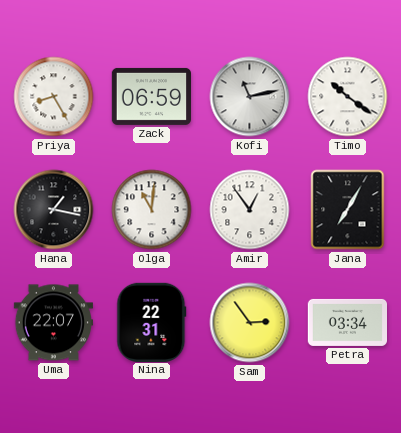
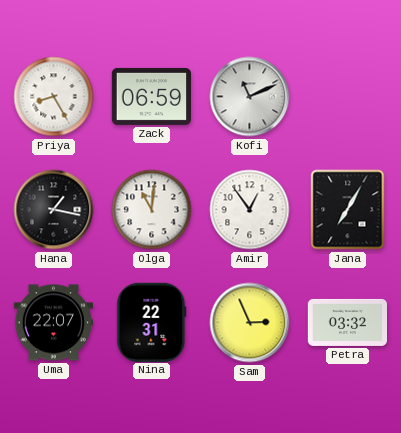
Kofi: 11:13 -> 11:11
Timo: 10:21 -> none
Sam: 2:54 -> 2:56
Petra: 03:34 -> 03:32
